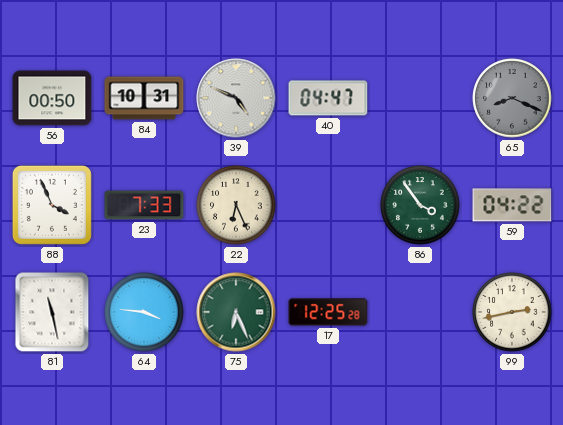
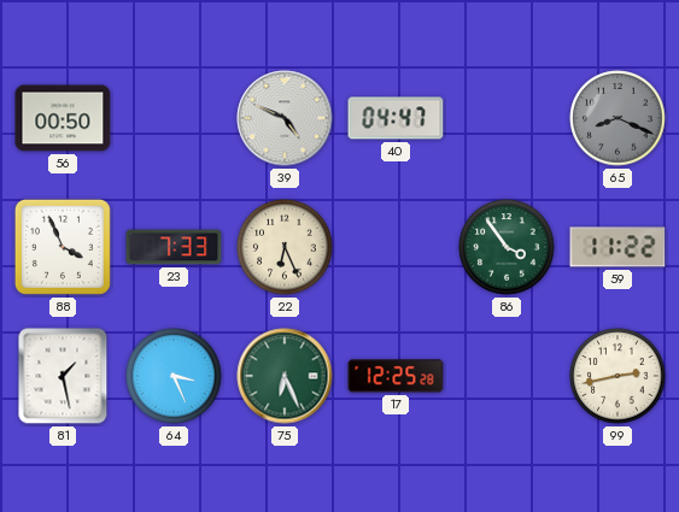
84: 10:31 -> none
59: 04:22 -> 11:22
81: 11:28 -> 1:28
64: 3:46 -> 3:26
